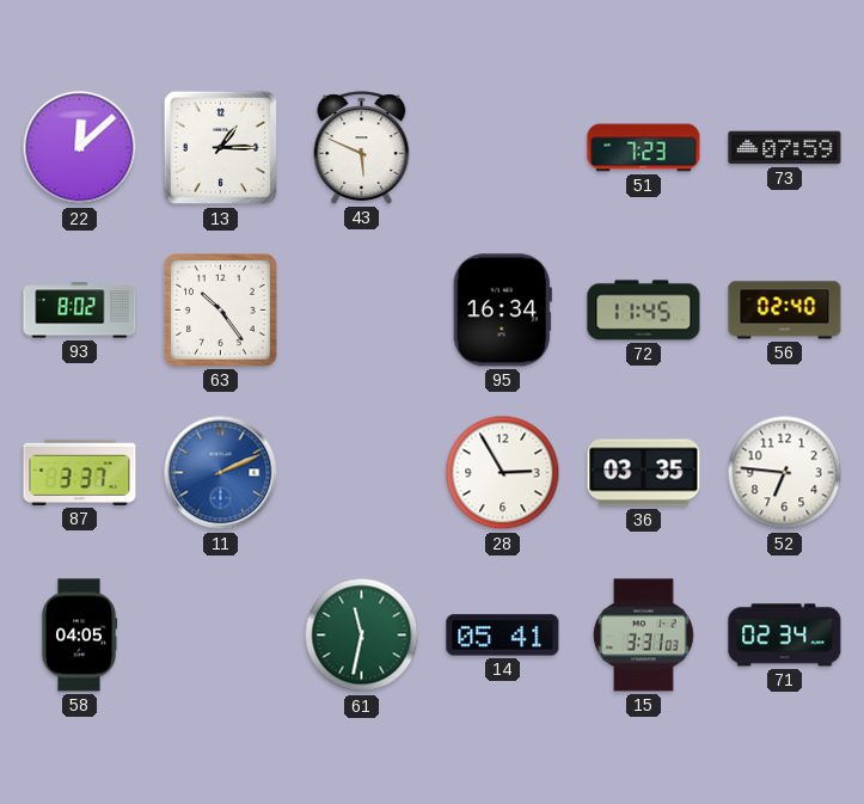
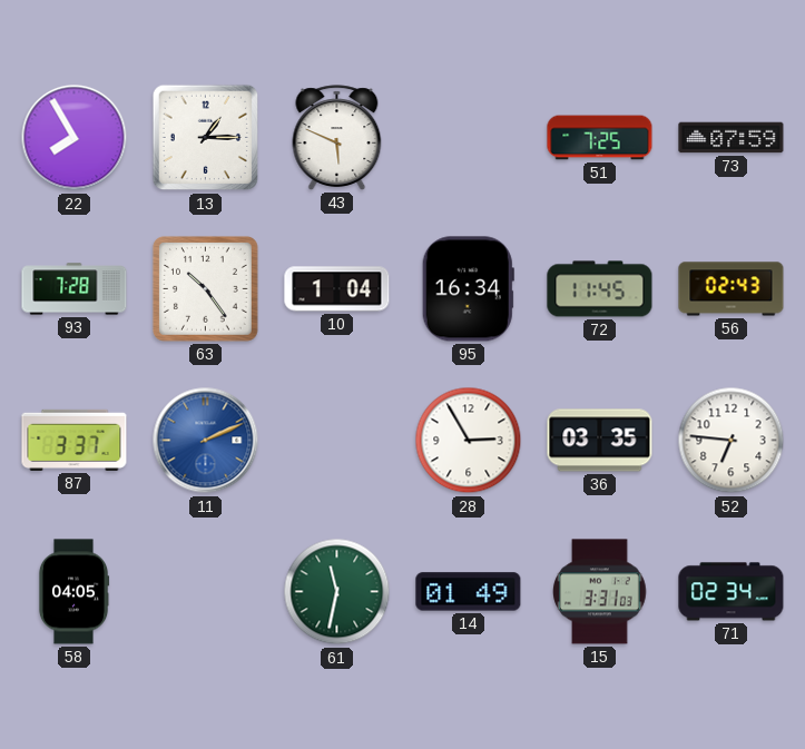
22: 12:08 -> 7:55
51: 7:23 -> 7:25
93: 8:02 -> 7:28
10: none -> 1:04
56: 02:40 -> 02:43
14: 05:41 -> 01:49
